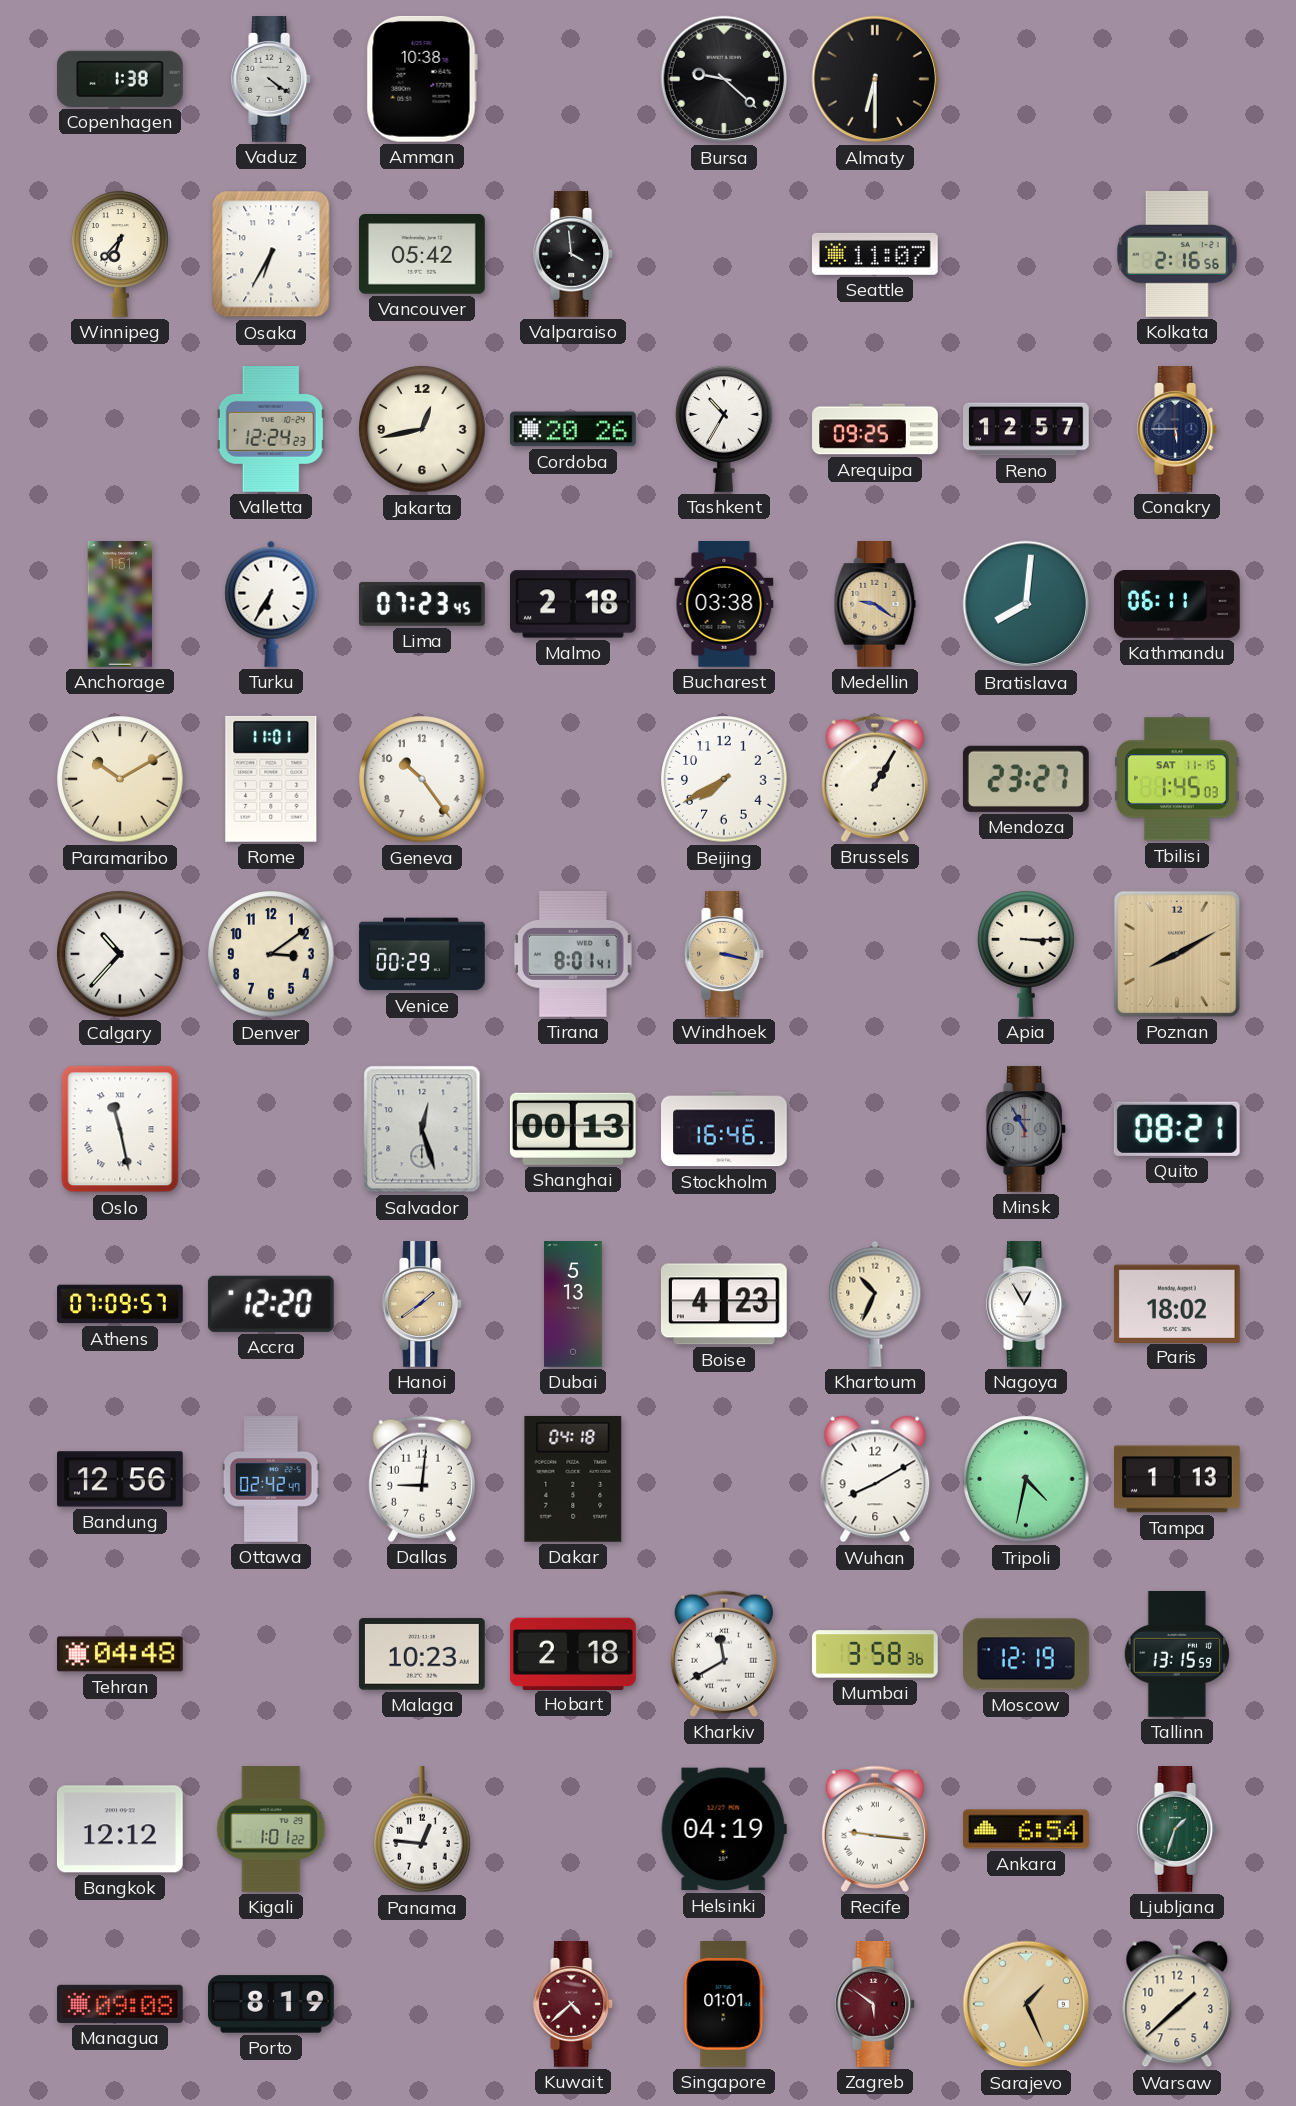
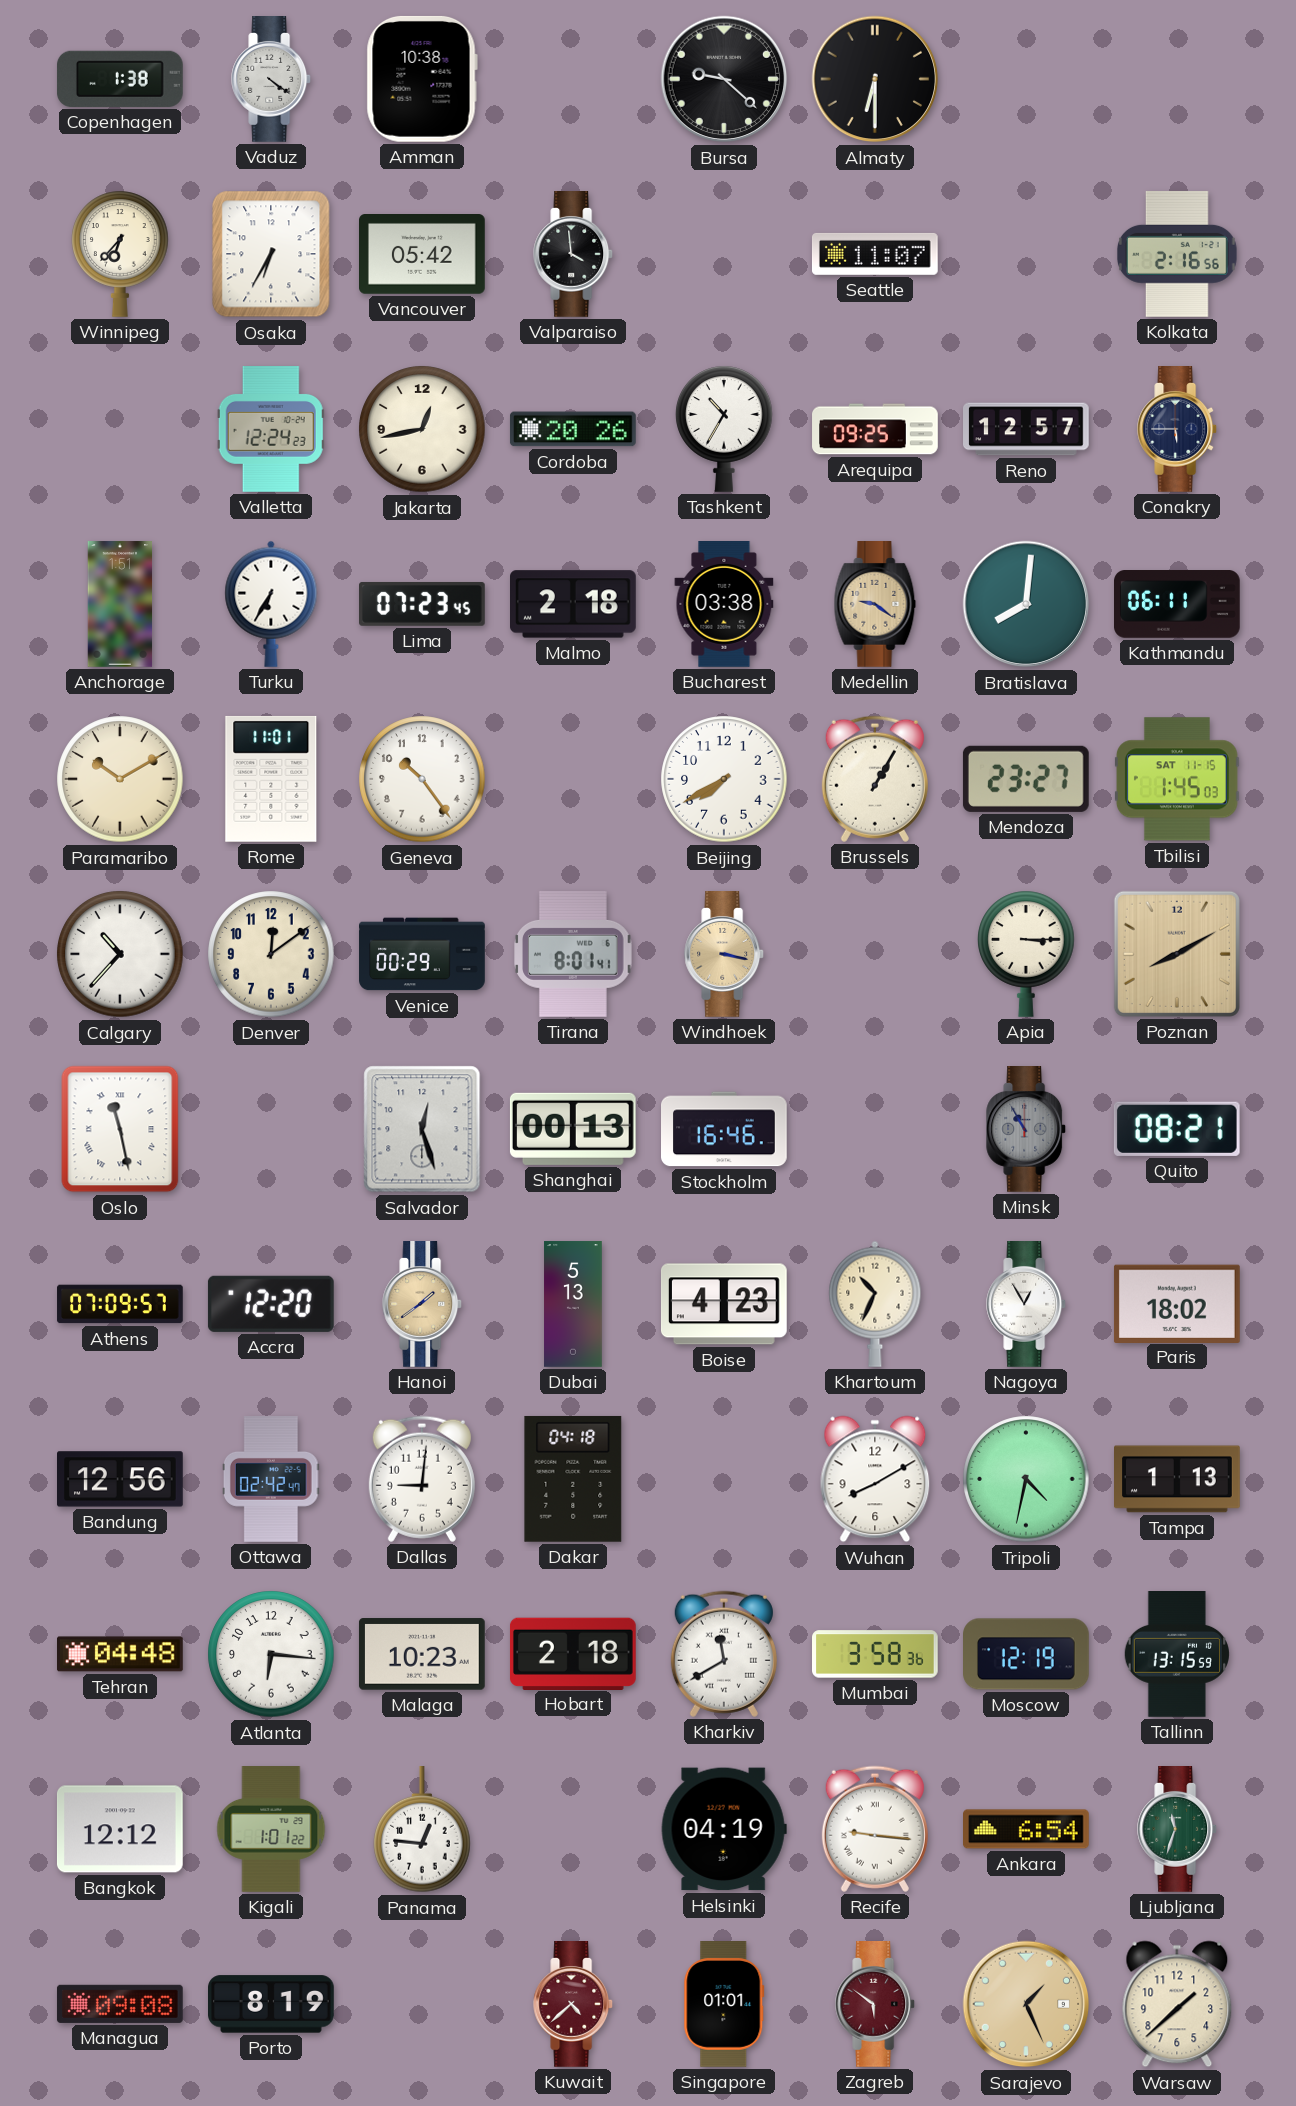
Denver: 3:09 -> 12:09
Atlanta: none -> 6:16
Ljubljana: 1:33 -> 11:33
